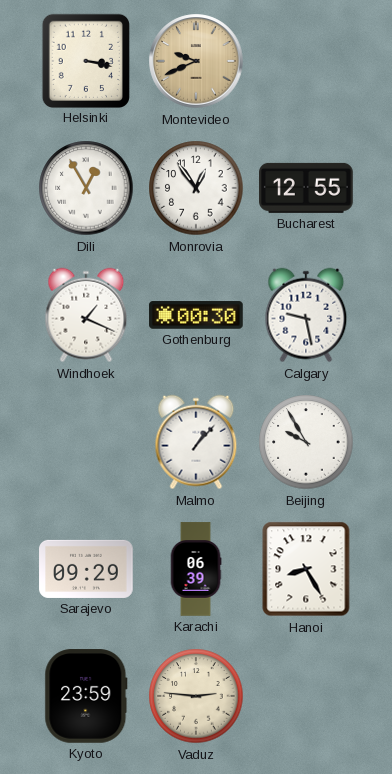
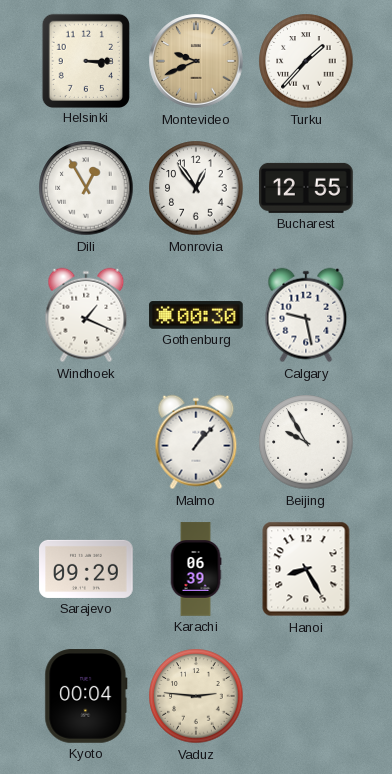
Helsinki: 3:17 -> 3:15
Turku: none -> 1:37
Kyoto: 23:59 -> 00:04
